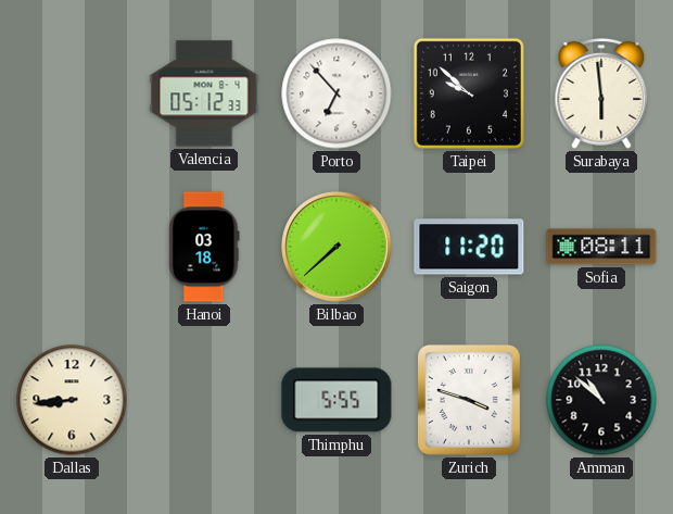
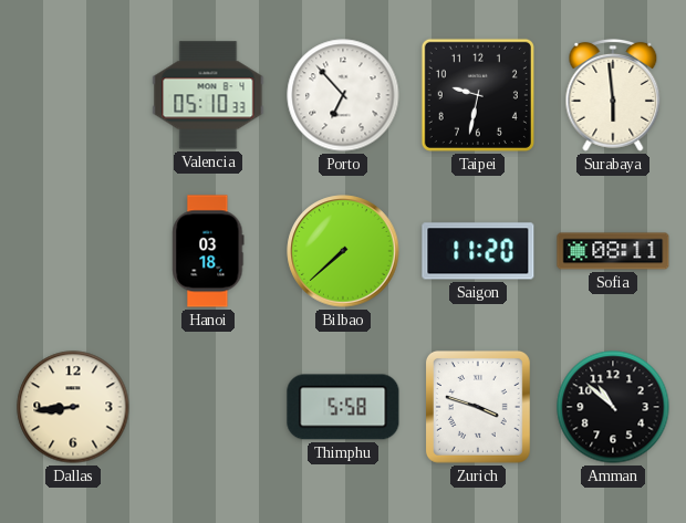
Valencia: 05:12 -> 05:10
Taipei: 9:52 -> 9:32
Thimphu: 5:55 -> 5:58
